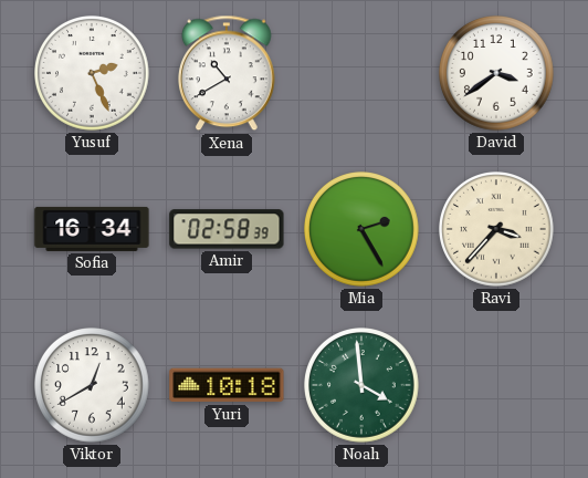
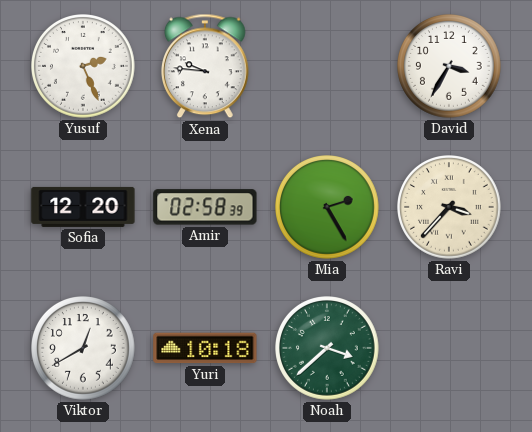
Xena: 10:40 -> 9:46
David: 3:39 -> 3:35
Sofia: 16:34 -> 12:20
Noah: 3:59 -> 3:38
